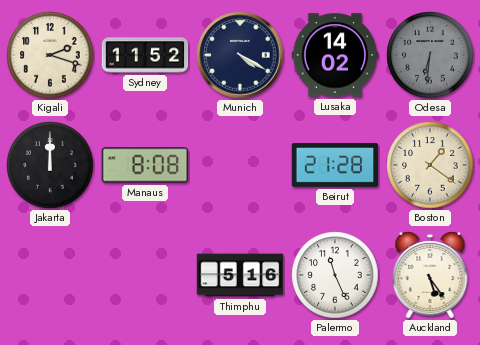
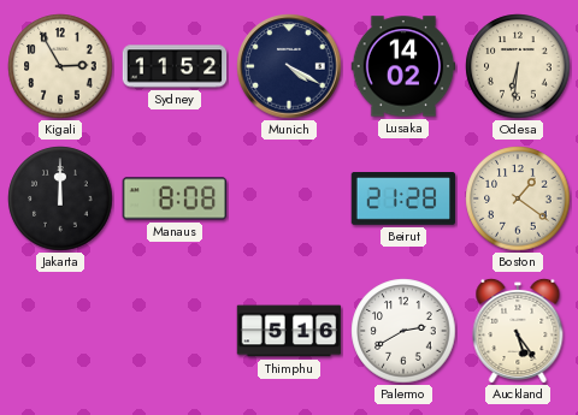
Kigali: 2:18 -> 2:55
Odesa dial: grey -> cream
Palermo: 11:26 -> 2:40
